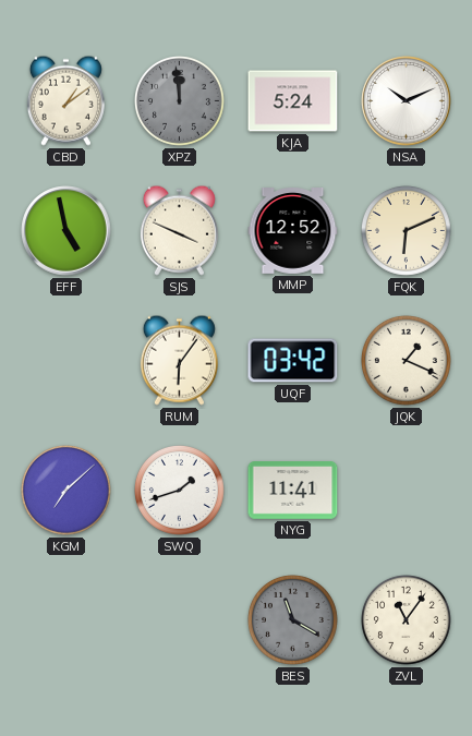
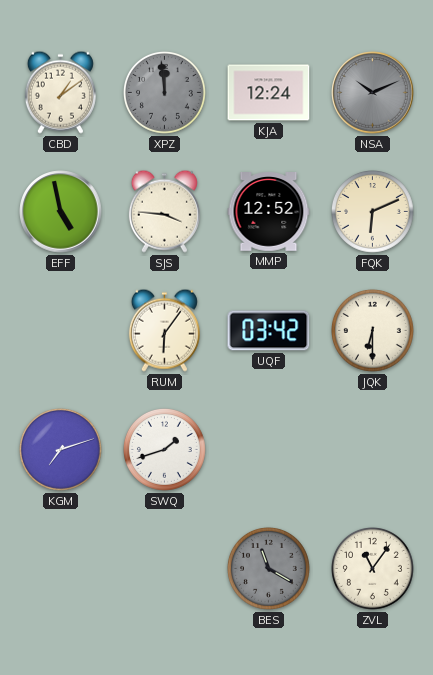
KJA: 5:24 -> 12:24
NSA dial: white -> grey
SJS: 3:49 -> 3:46
JQK: 1:19 -> 6:30
KGM: 7:08 -> 7:12
NYG: 11:41 -> none
